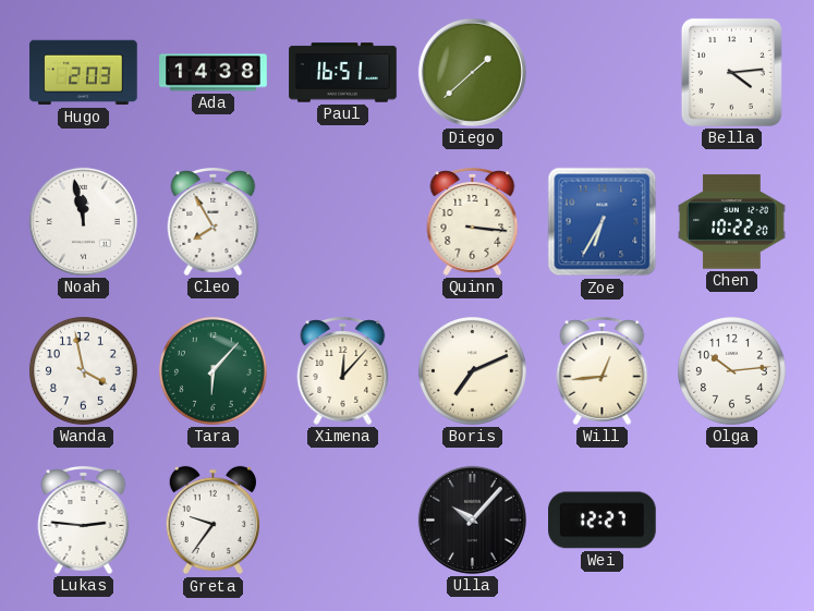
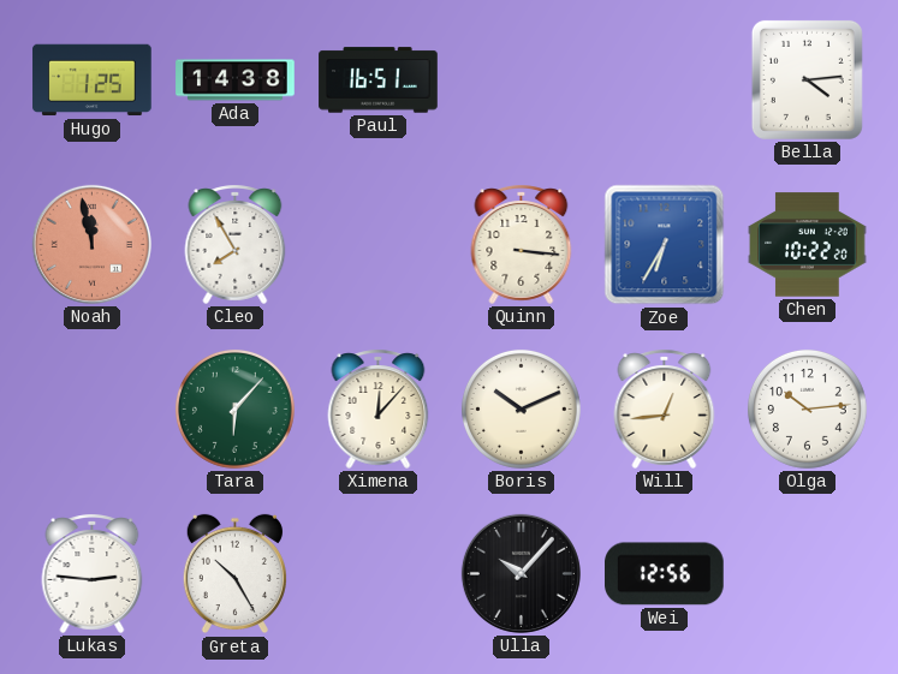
Hugo: 2:03 -> 1:25
Diego: 1:38 -> none
Noah dial: white -> salmon
Wanda: 3:58 -> none
Boris: 7:11 -> 10:11
Greta: 9:36 -> 10:25
Wei: 12:27 -> 12:56
